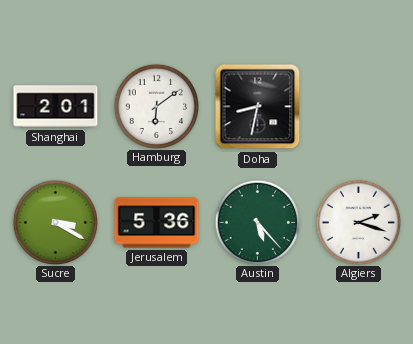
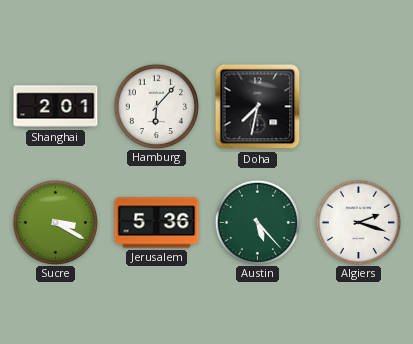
Hamburg: 6:09 -> 6:07
Doha: 8:32 -> 7:32
